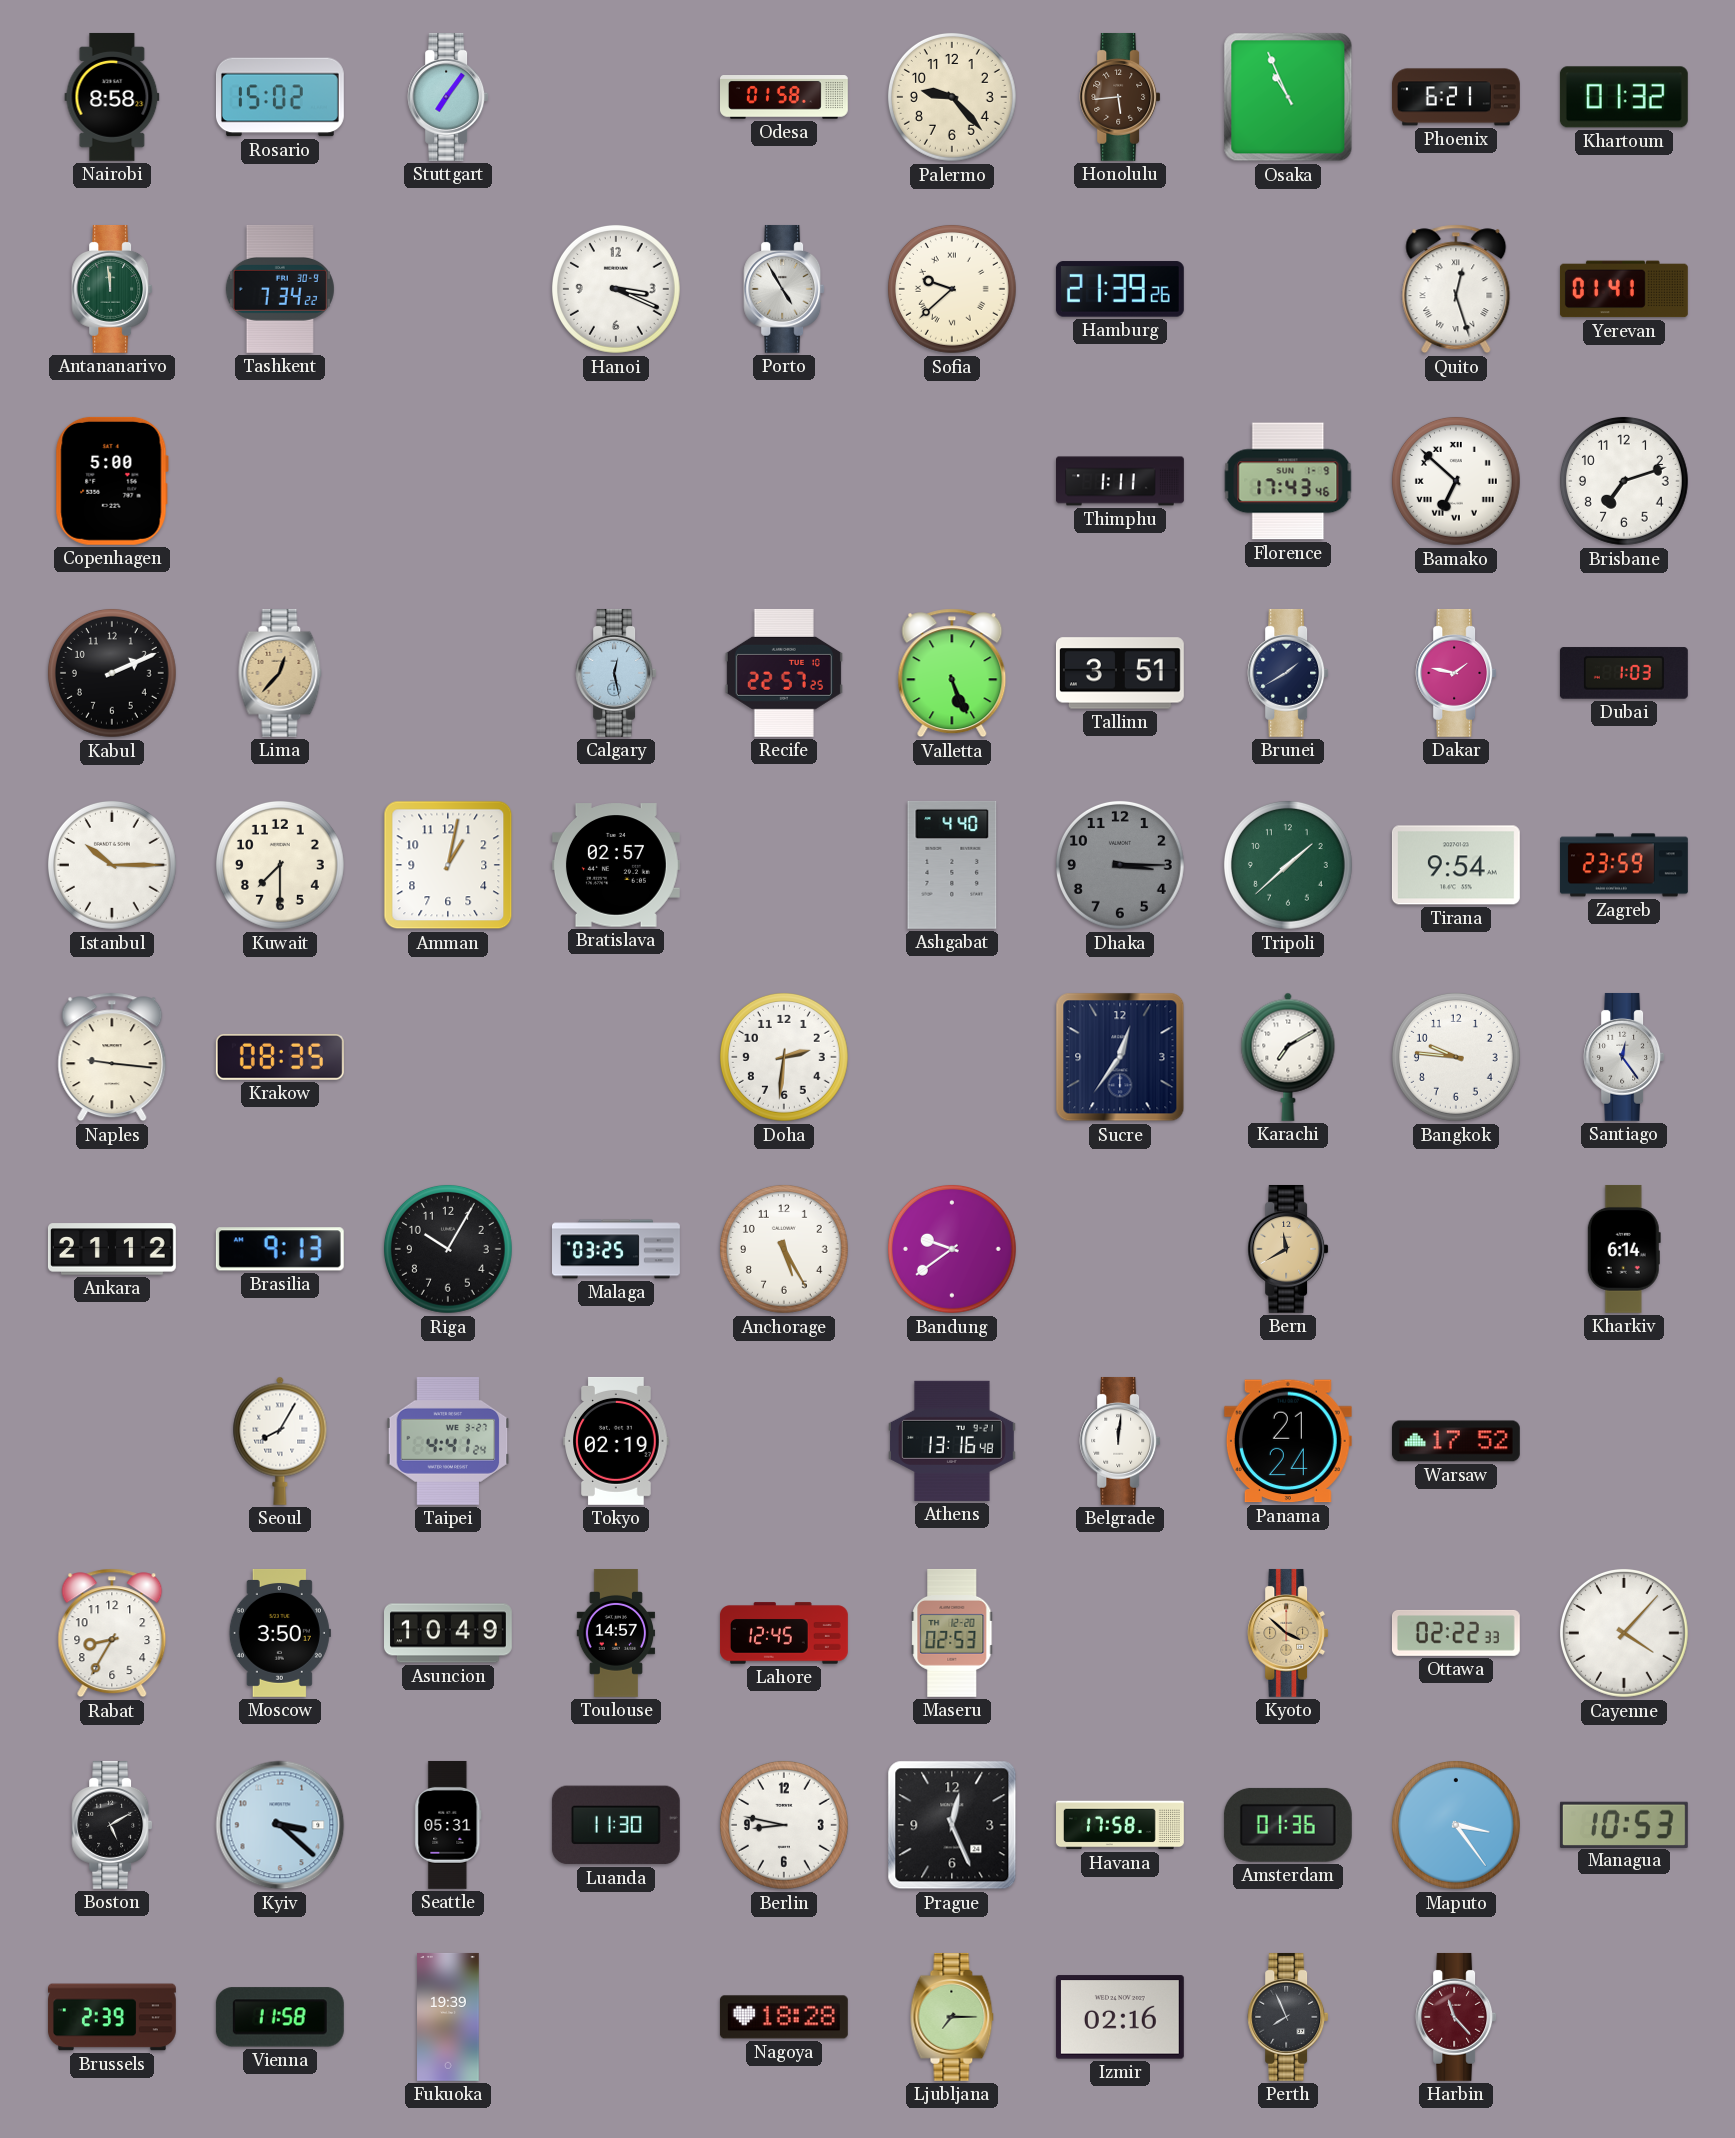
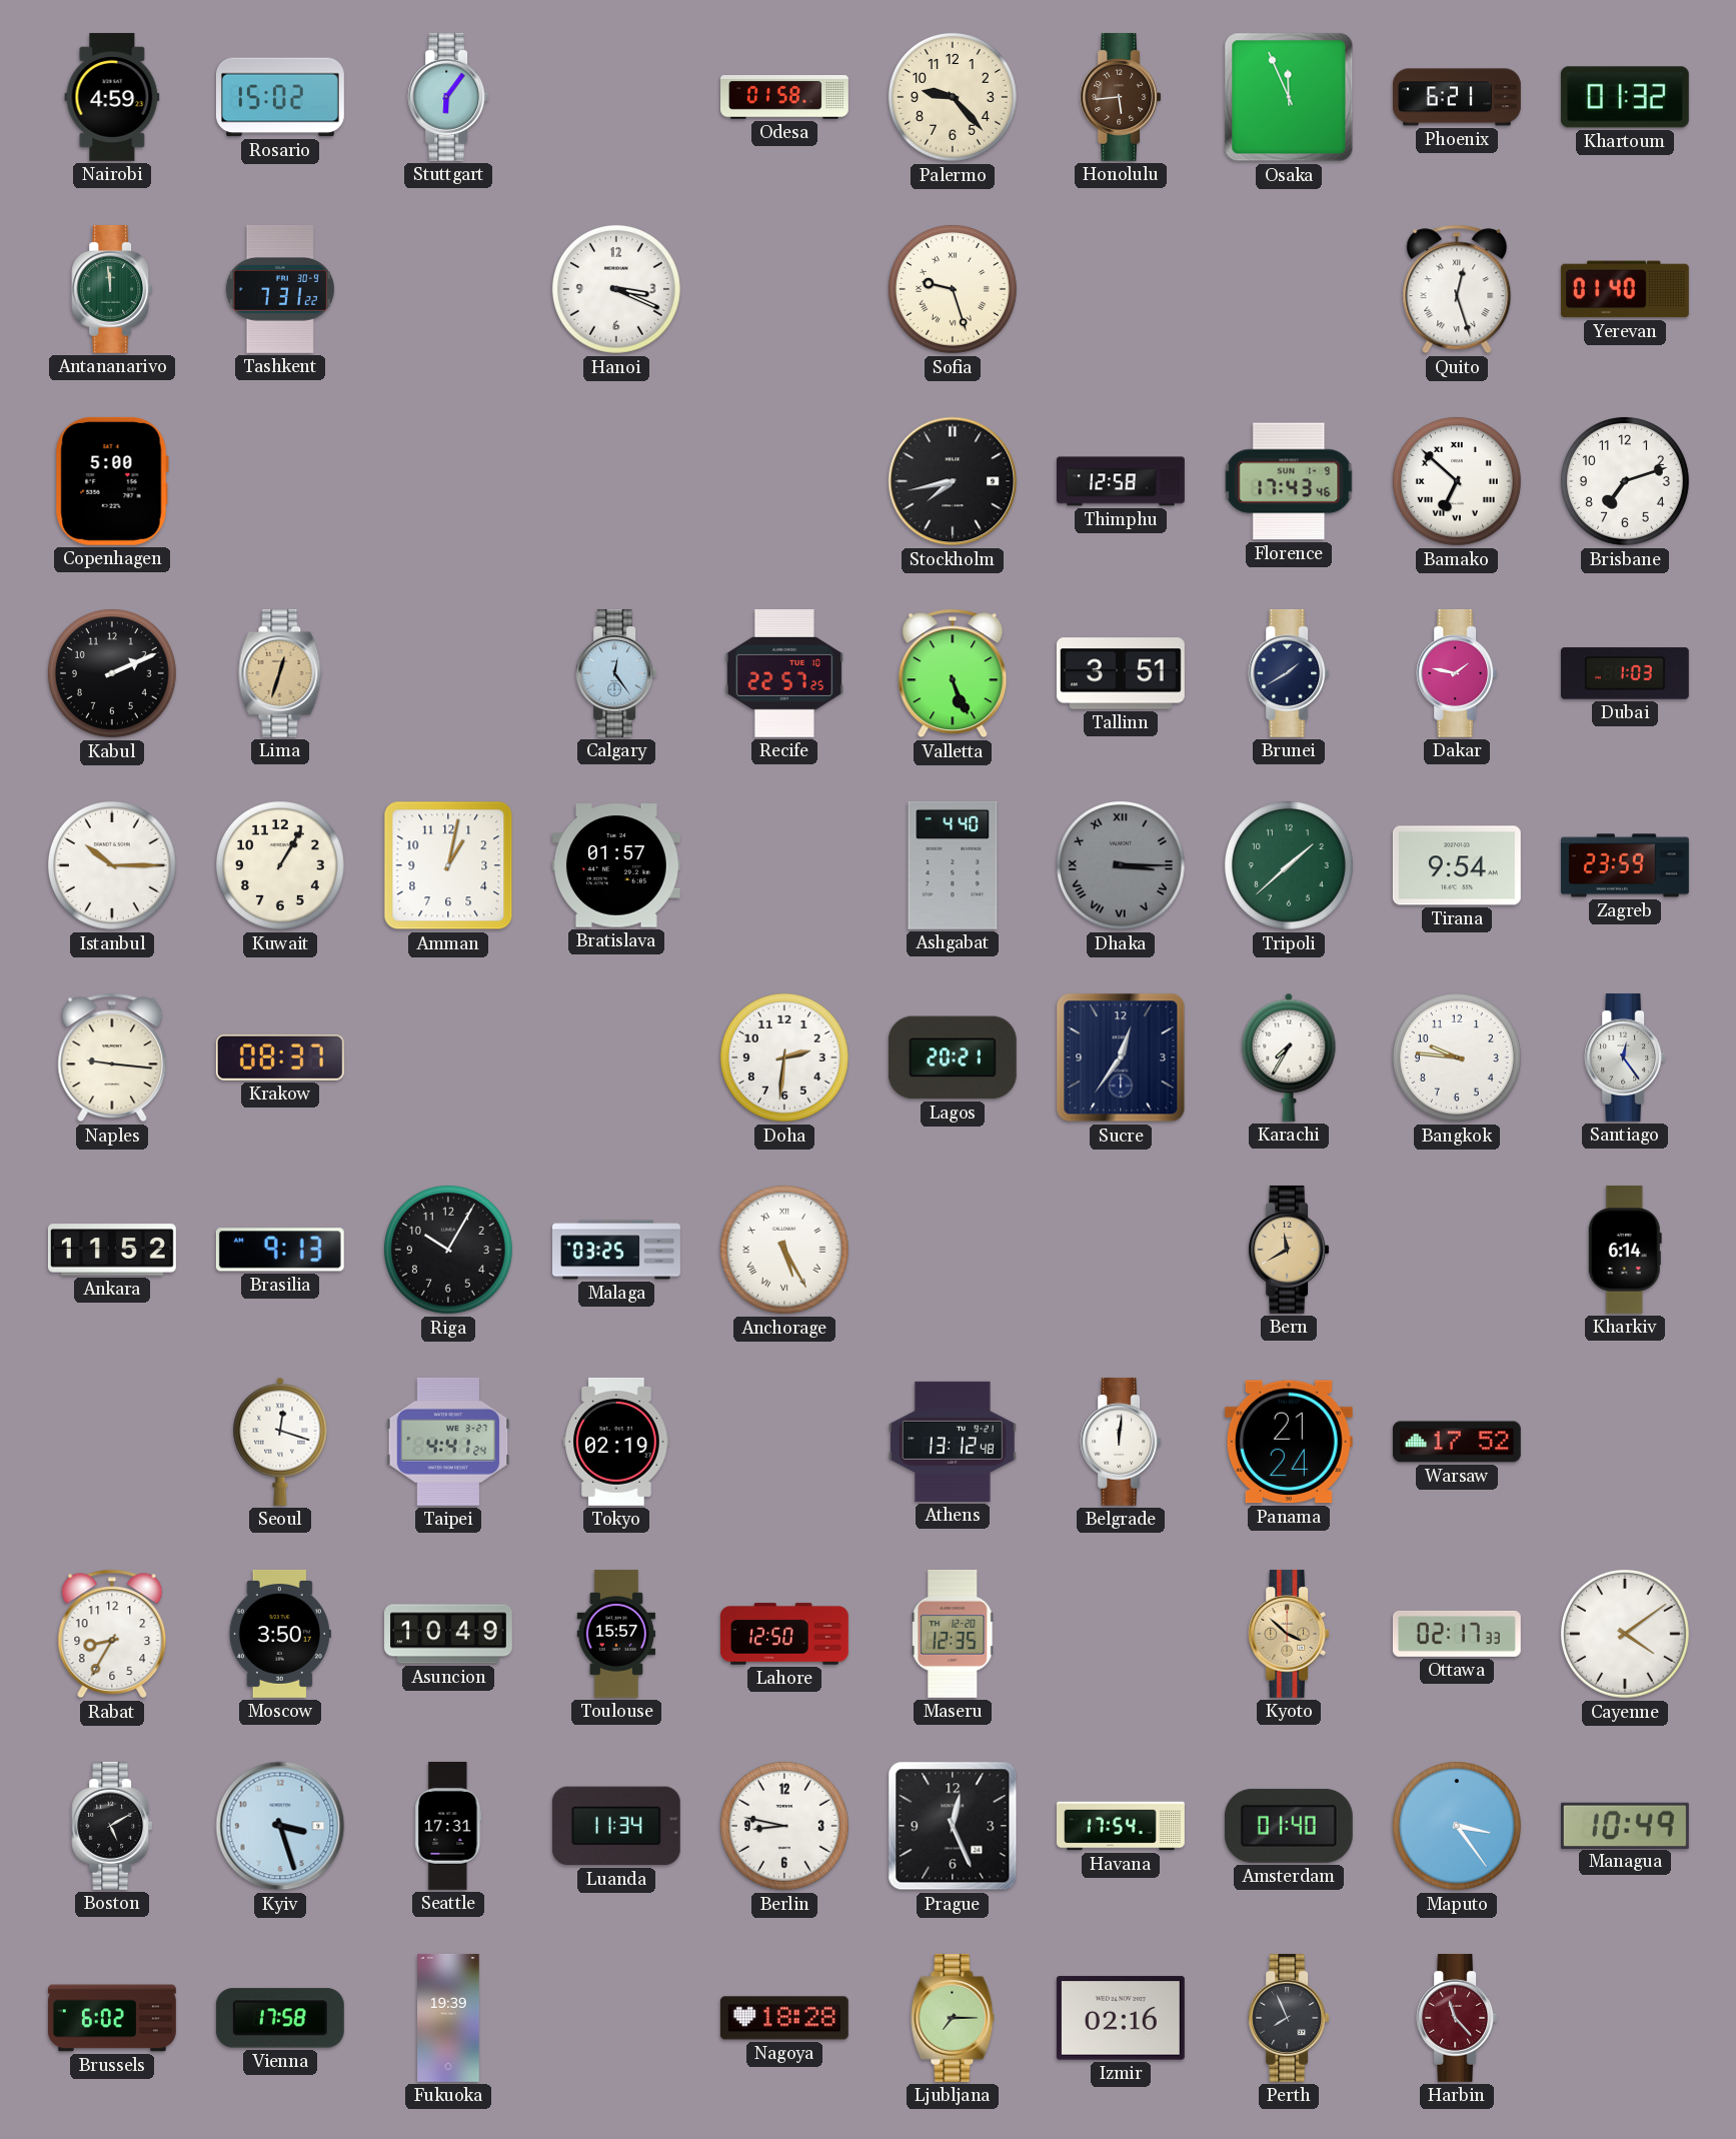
Nairobi: 8:58 -> 4:59
Stuttgart: 7:06 -> 6:06
Osaka: 10:56 -> 11:56
Tashkent: 7:34 -> 7:31
Porto: 4:55 -> none
Sofia: 9:38 -> 9:27
Hamburg: 21:39 -> none
Yerevan: 01:41 -> 01:40
Stockholm: none -> 7:43
Thimphu: 1:11 -> 12:58
Lima: 12:37 -> 12:33
Calgary: 12:28 -> 12:24
Kuwait: 7:30 -> 1:05
Bratislava: 02:57 -> 01:57
Dhaka numerals: Arabic -> Roman
Krakow: 08:35 -> 08:37
Lagos: none -> 20:21
Karachi: 7:10 -> 7:35
Ankara: 21:12 -> 11:52
Anchorage numerals: Arabic -> Roman
Bandung: 9:39 -> none
Seoul: 8:05 -> 12:18
Athens: 13:16 -> 13:12
Toulouse: 14:57 -> 15:57
Lahore: 12:45 -> 12:50
Maseru: 02:53 -> 12:35
Ottawa: 02:22 -> 02:17
Cayenne: 4:07 -> 4:09
Kyiv: 3:22 -> 3:27
Seattle: 05:31 -> 17:31
Luanda: 11:30 -> 11:34
Havana: 17:58 -> 17:54
Amsterdam: 01:36 -> 01:40
Managua: 10:53 -> 10:49
Brussels: 2:39 -> 6:02
Vienna: 11:58 -> 17:58
